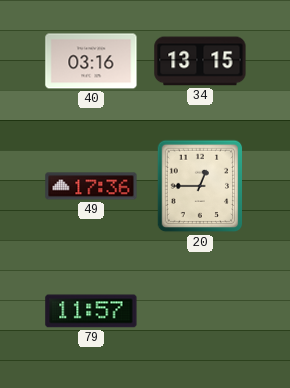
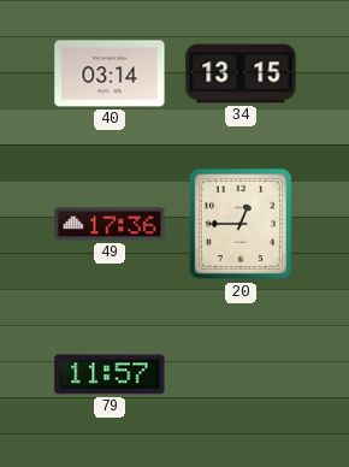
40: 03:16 -> 03:14
